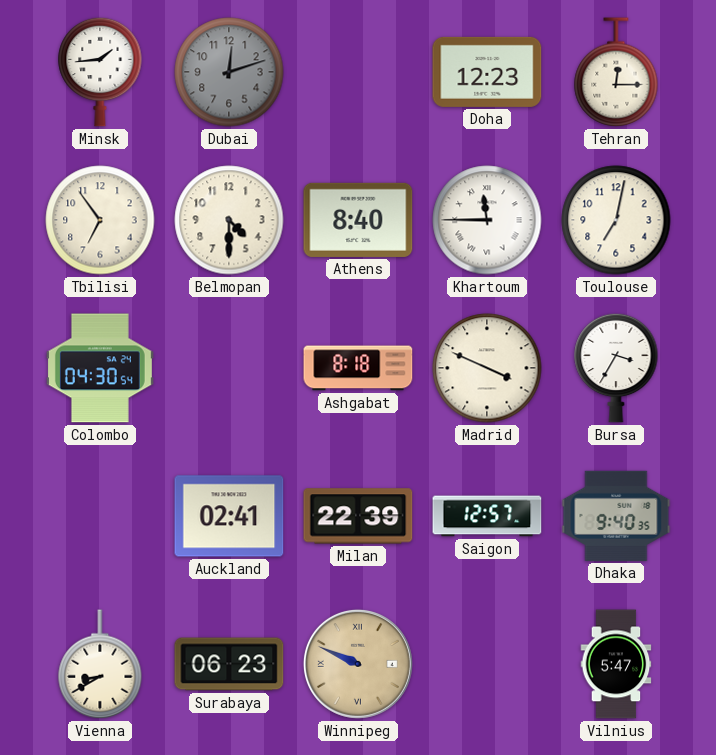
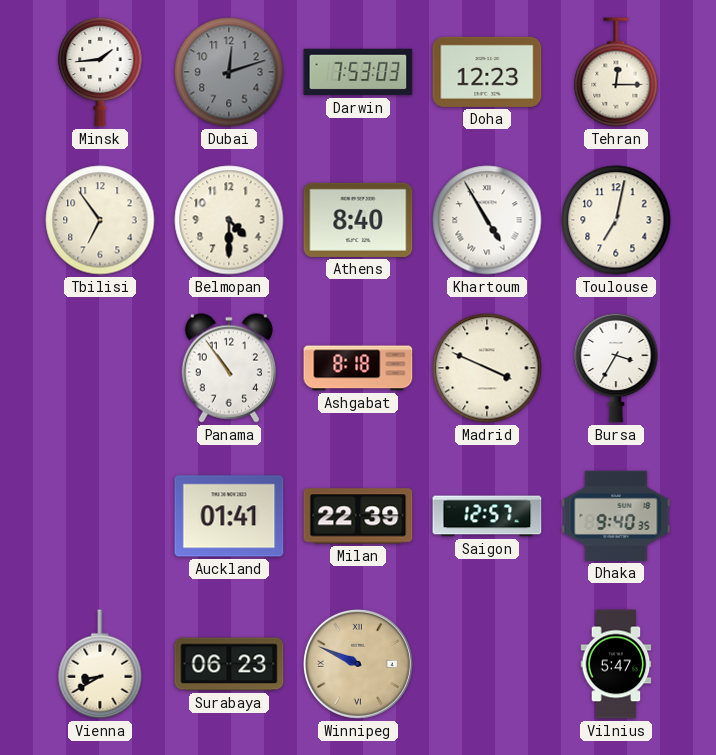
Darwin: none -> 7:53
Khartoum: 11:45 -> 4:55
Colombo: 04:30 -> none
Panama: none -> 10:54
Auckland: 02:41 -> 01:41
